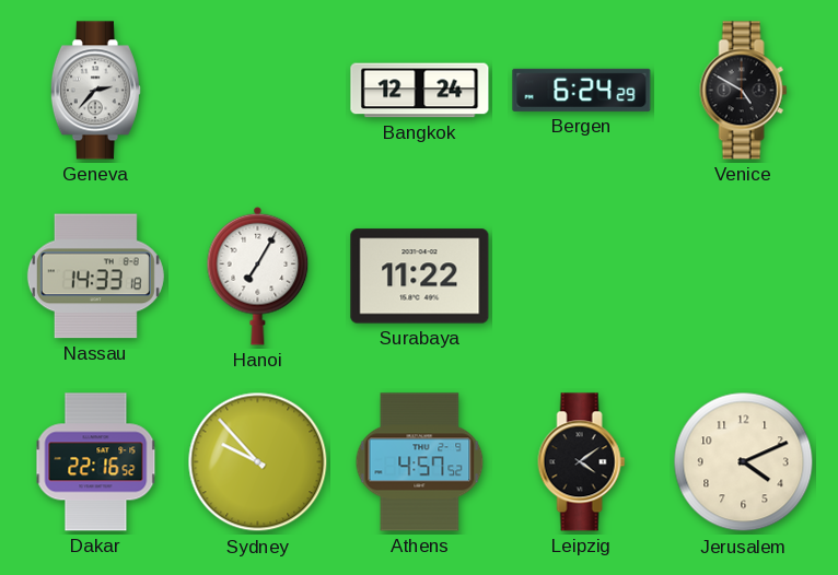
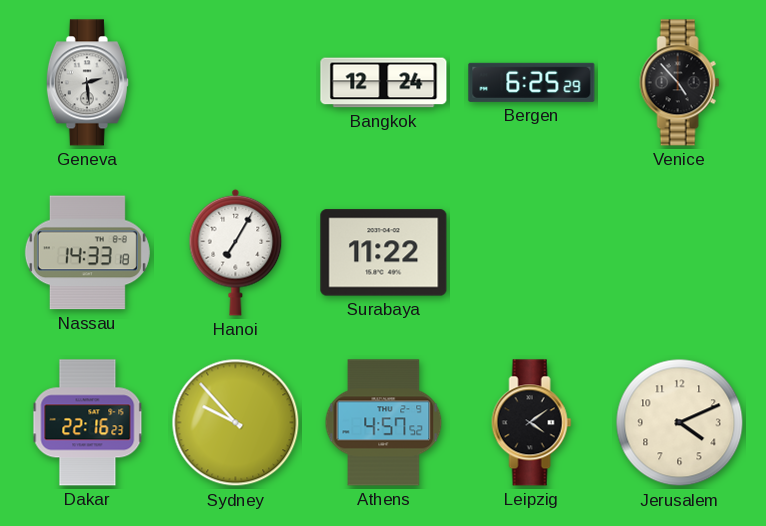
Geneva: 2:37 -> 2:29
Bergen: 6:24 -> 6:25
Venice: 4:50 -> 4:53
Dakar: 22:16:52 -> 22:16:23
